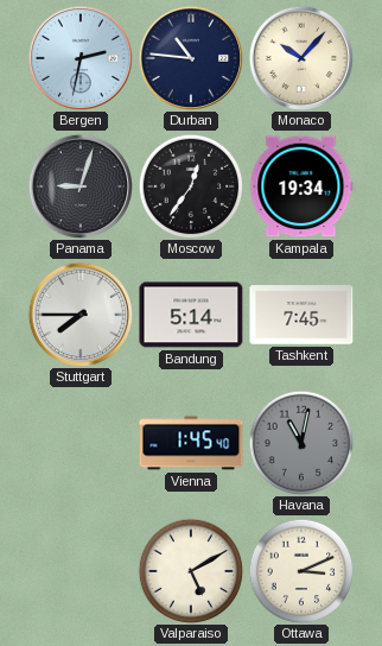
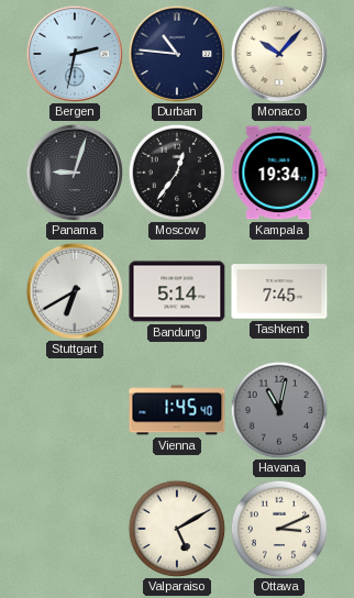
Stuttgart: 7:45 -> 6:40
